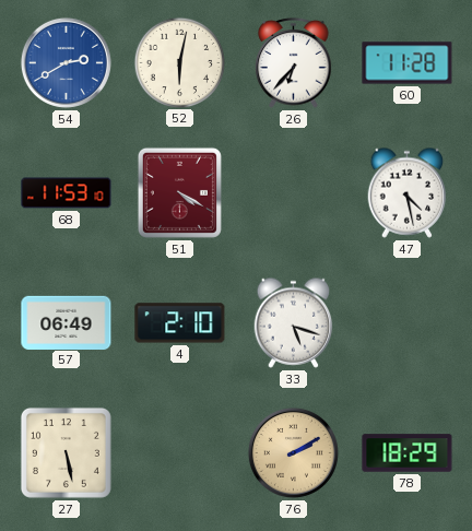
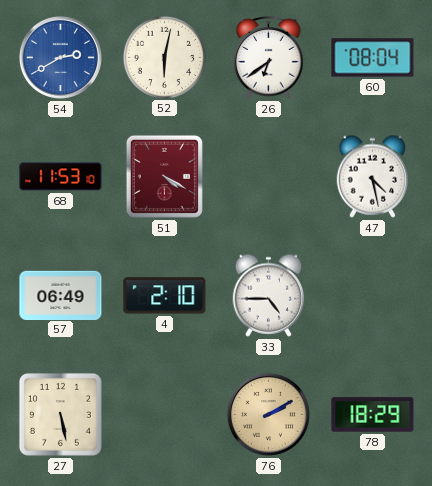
26: 6:37 -> 6:39
60: 11:28 -> 08:04
33: 5:18 -> 4:45
